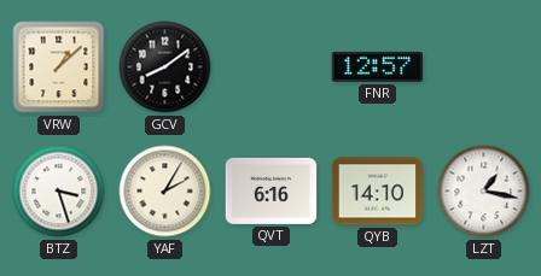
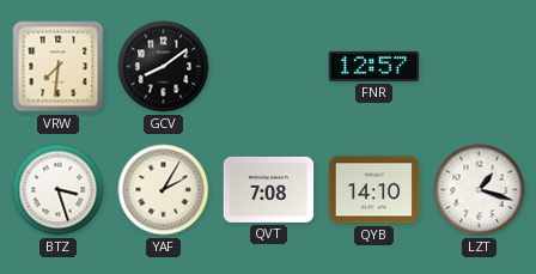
VRW: 1:08 -> 7:31
QVT: 6:16 -> 7:08
LZT: 1:17 -> 1:18
